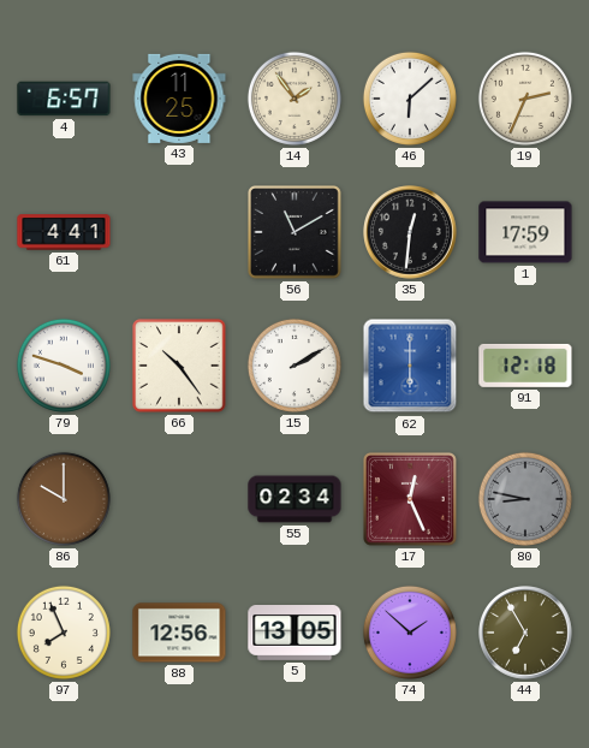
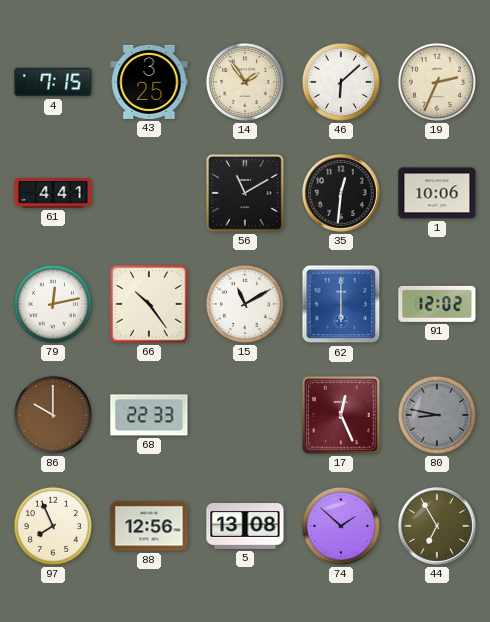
4: 6:57 -> 7:15
43: 11:25 -> 3:25
1: 17:59 -> 10:06
79: 3:48 -> 12:13
15: 2:10 -> 11:10
91: 12:18 -> 12:02
68: none -> 22:33
55: 02:34 -> none
5: 13:05 -> 13:08
